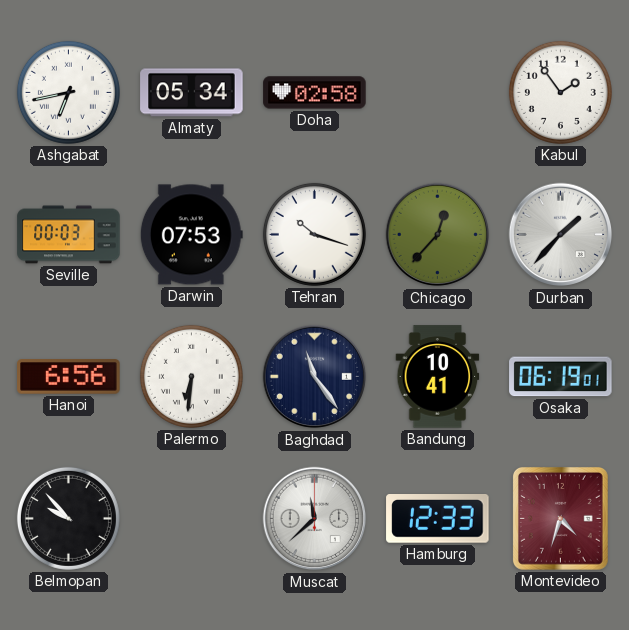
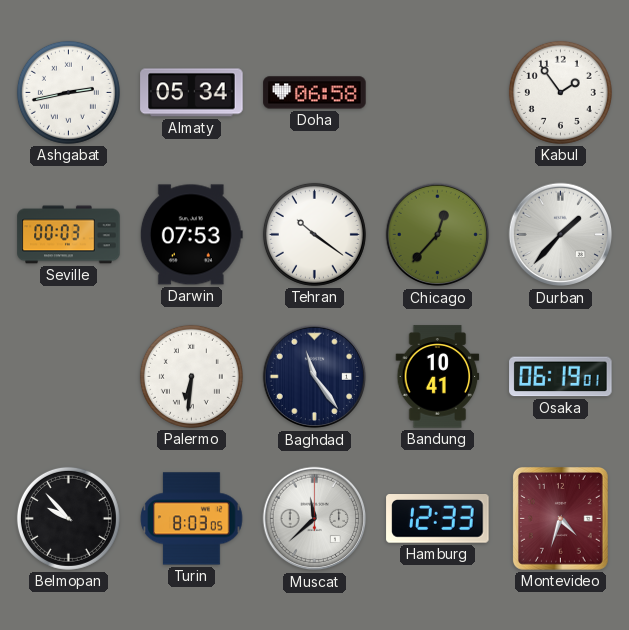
Ashgabat: 6:43 -> 2:43
Doha: 02:58 -> 06:58
Tehran: 10:18 -> 10:21
Hanoi: 6:56 -> none
Turin: none -> 8:03
